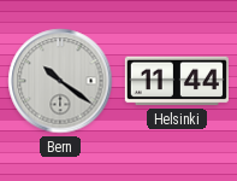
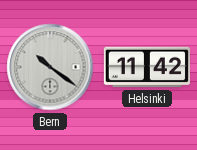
Helsinki: 11:44 -> 11:42
